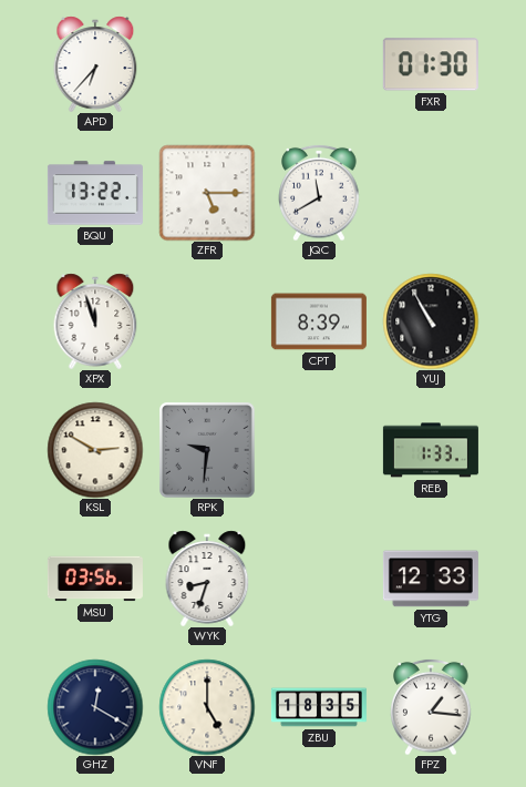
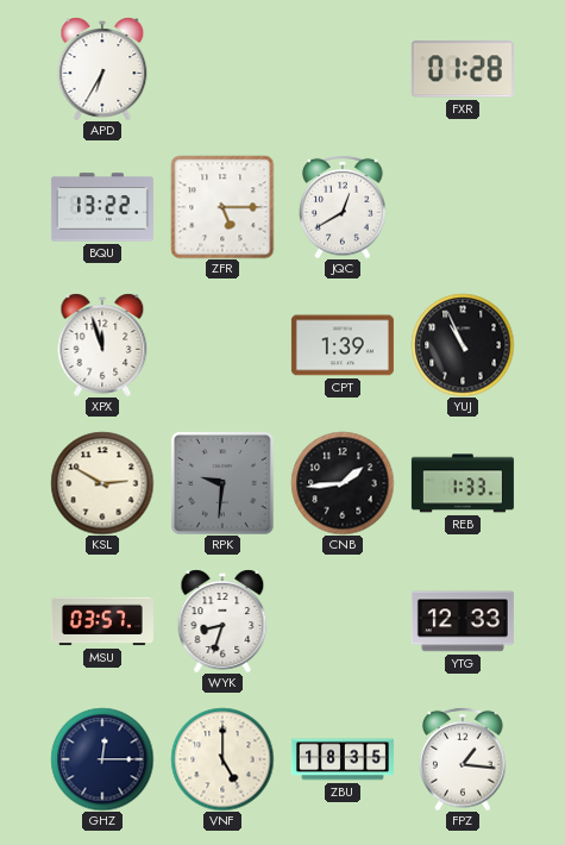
APD: 6:37 -> 6:35
FXR: 01:30 -> 01:28
JQC: 11:40 -> 12:40
CPT: 8:39 -> 1:39
YUJ: 10:55 -> 10:56
CNB: none -> 1:44
MSU: 03:56 -> 03:57
GHZ: 12:20 -> 12:15
